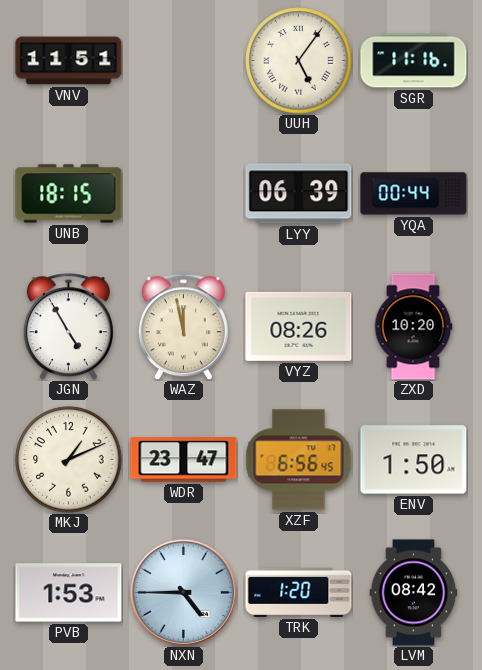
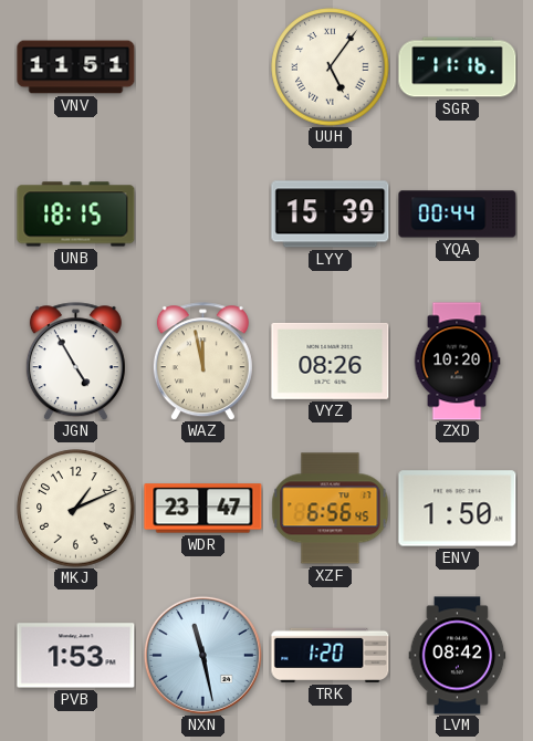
LYY: 06:39 -> 15:39
NXN: 4:45 -> 11:28
